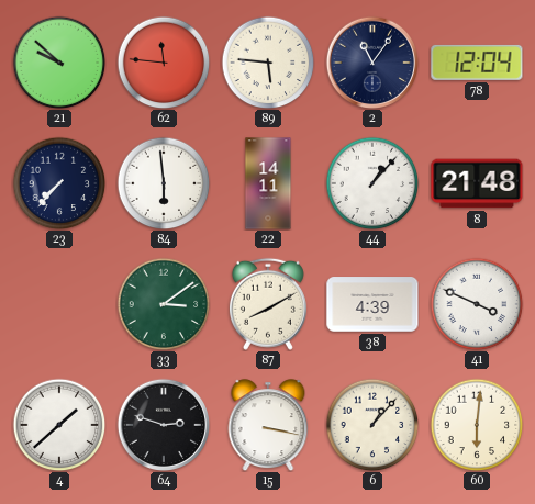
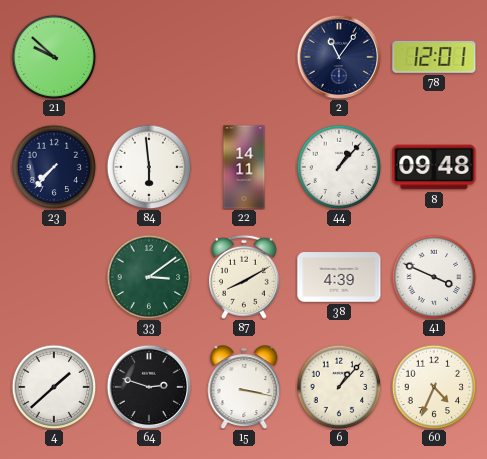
62: 11:46 -> none
89: 5:46 -> none
78: 12:04 -> 12:01
8: 21:48 -> 09:48
60: 6:01 -> 4:34
